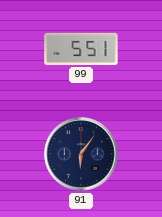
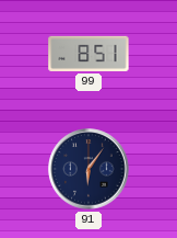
99: 5:51 -> 8:51
